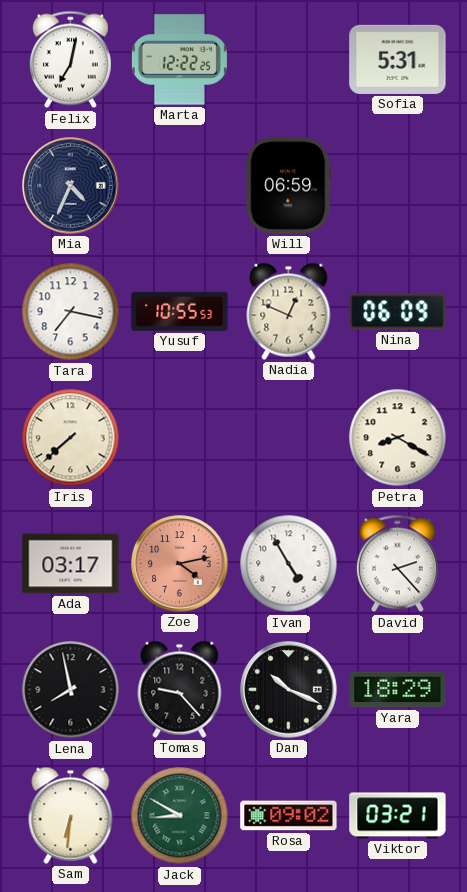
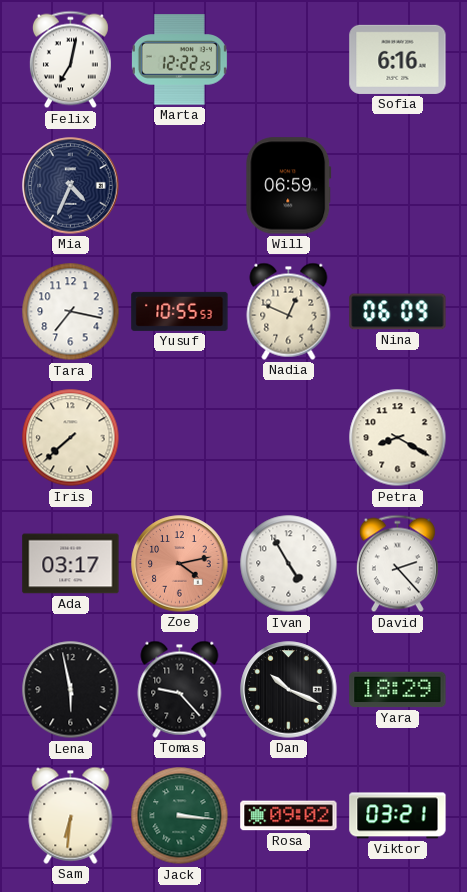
Sofia: 5:31 -> 6:16
Lena: 7:58 -> 5:58
Jack: 8:50 -> 3:16
